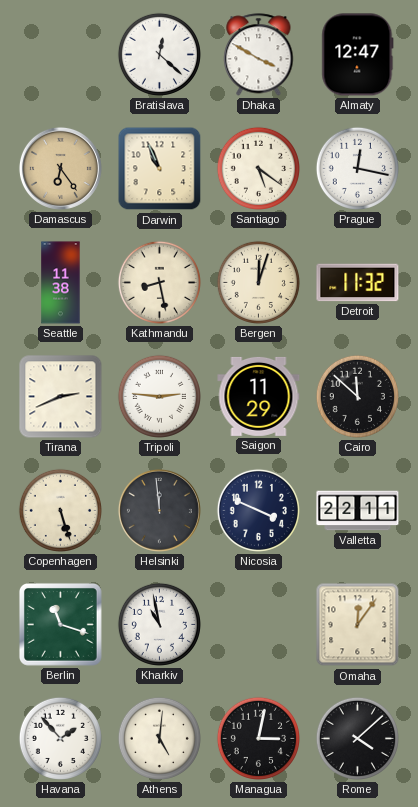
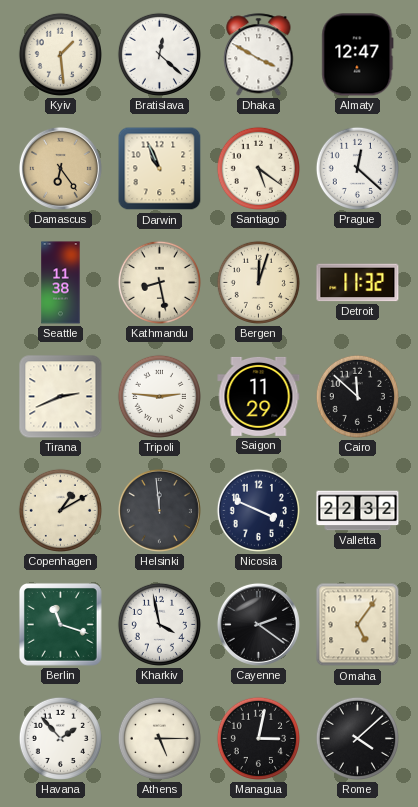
Kyiv: none -> 1:29
Prague: 12:17 -> 12:22
Copenhagen: 5:27 -> 1:10
Valletta: 22:11 -> 22:32
Kharkiv: 10:58 -> 3:58
Cayenne: none -> 2:21
Omaha: 12:06 -> 5:06
Athens: 5:01 -> 5:15
